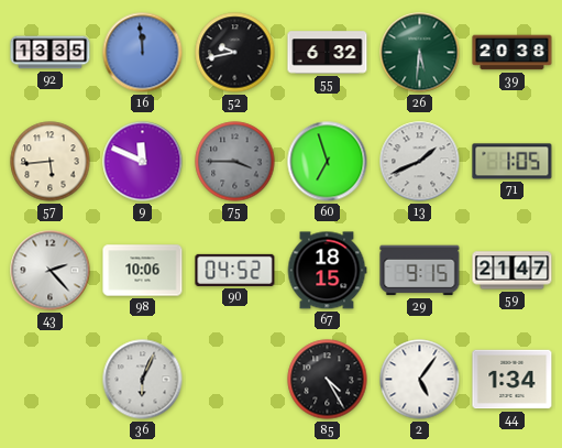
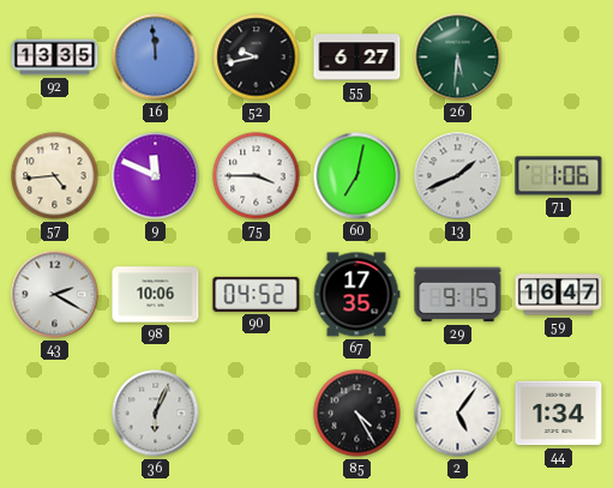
55: 6:32 -> 6:27
39: 20:38 -> none
57: 5:44 -> 4:44
75 dial: grey -> white
60: 6:57 -> 7:02
71: 1:05 -> 1:06
43: 2:23 -> 2:20
67: 18:15 -> 17:35
59: 21:47 -> 16:47
